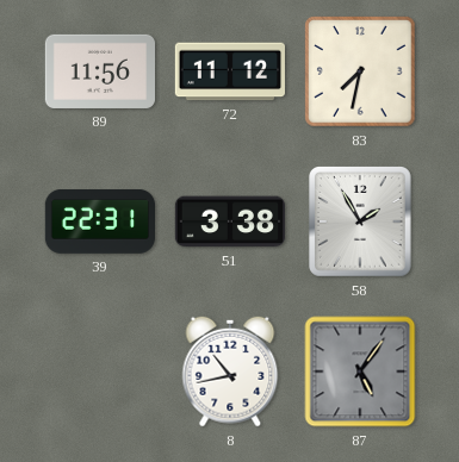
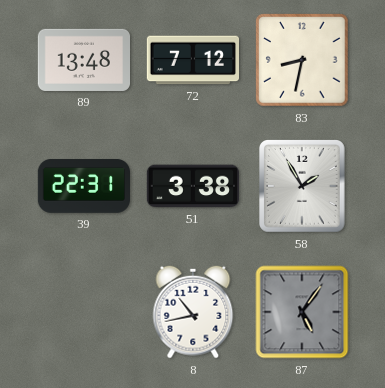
89: 11:56 -> 13:48
72: 11:12 -> 7:12
83: 7:32 -> 8:32
